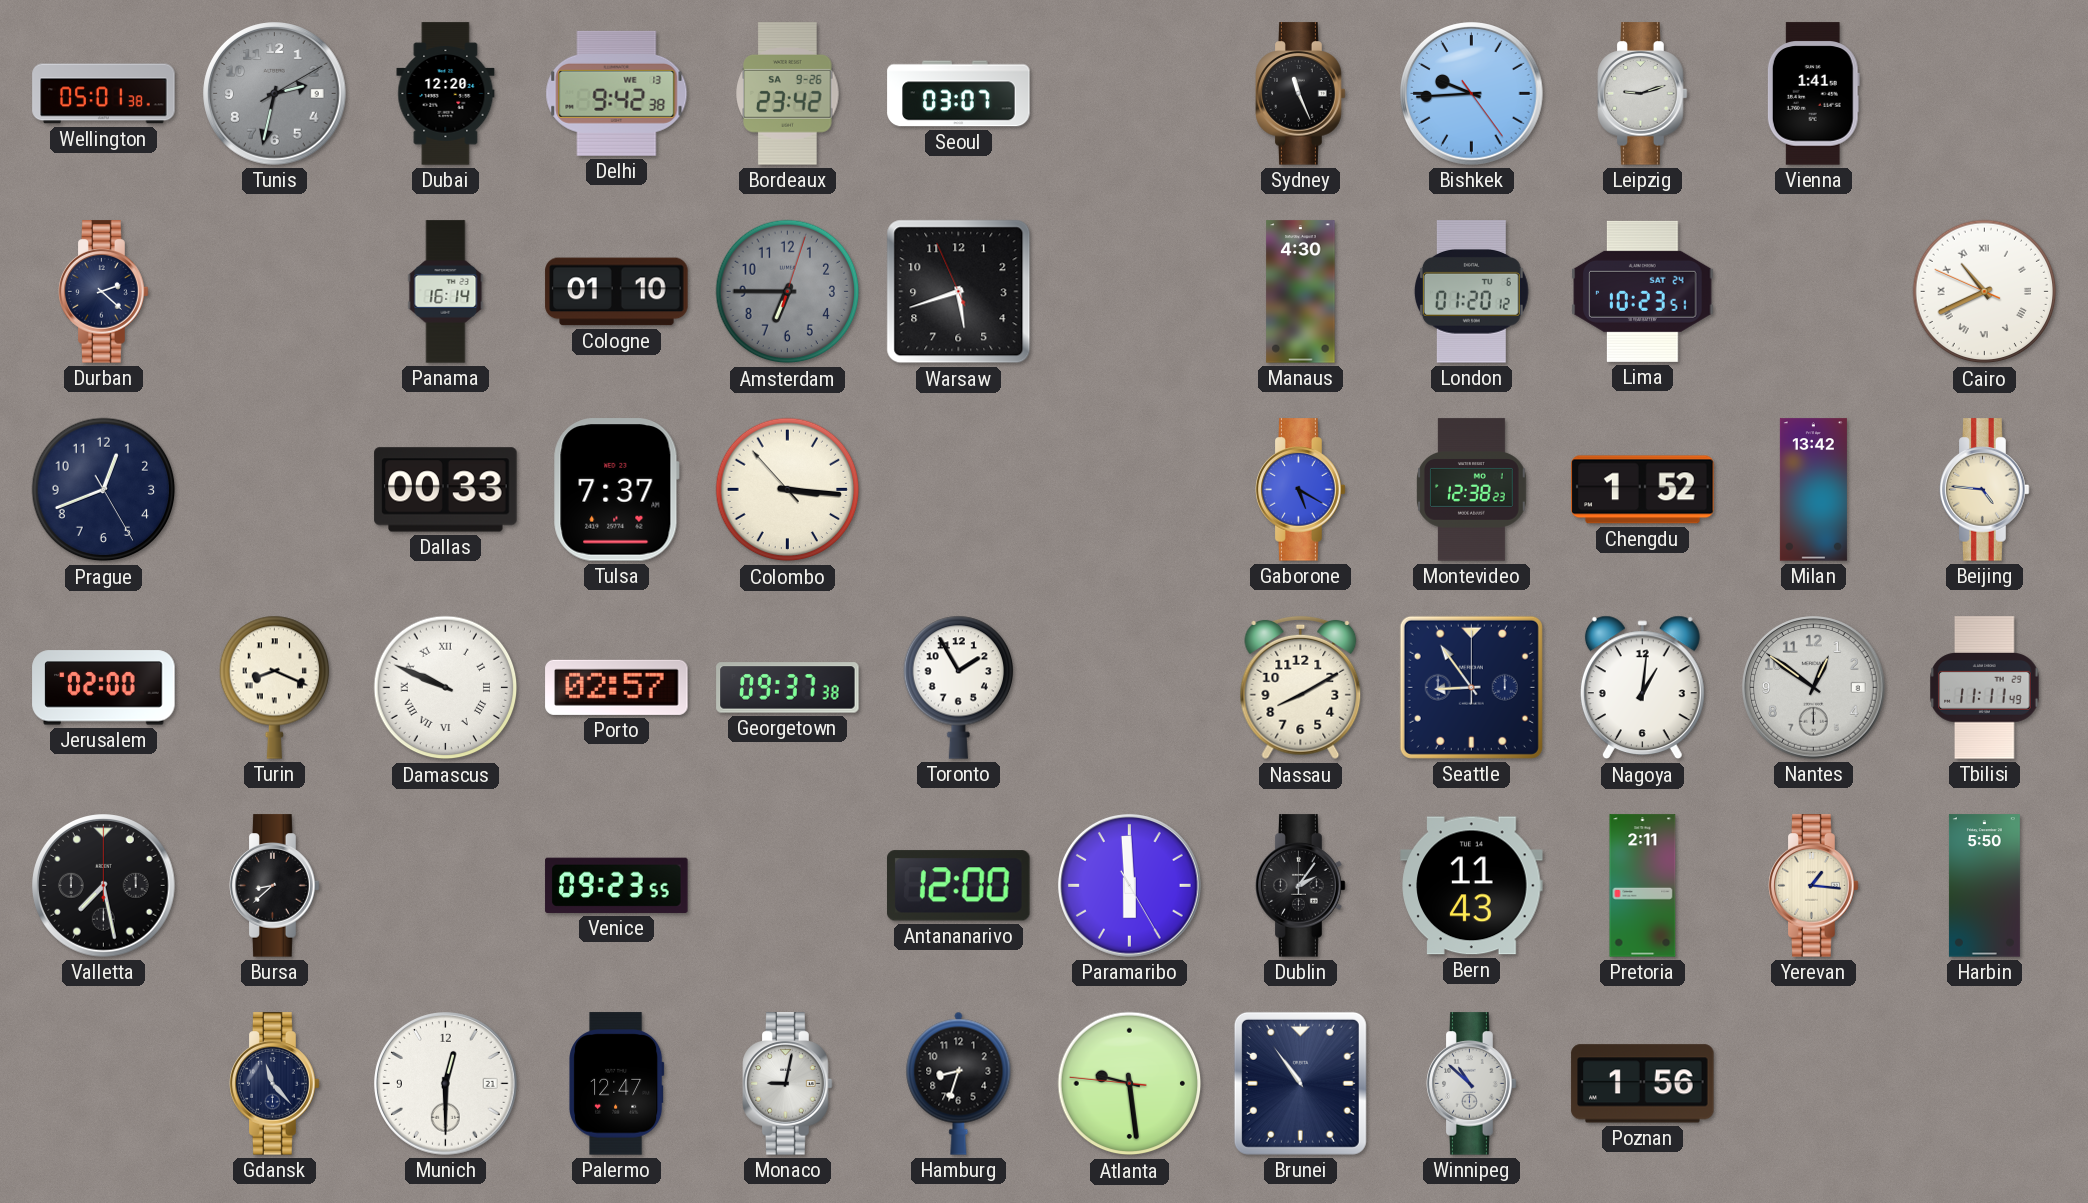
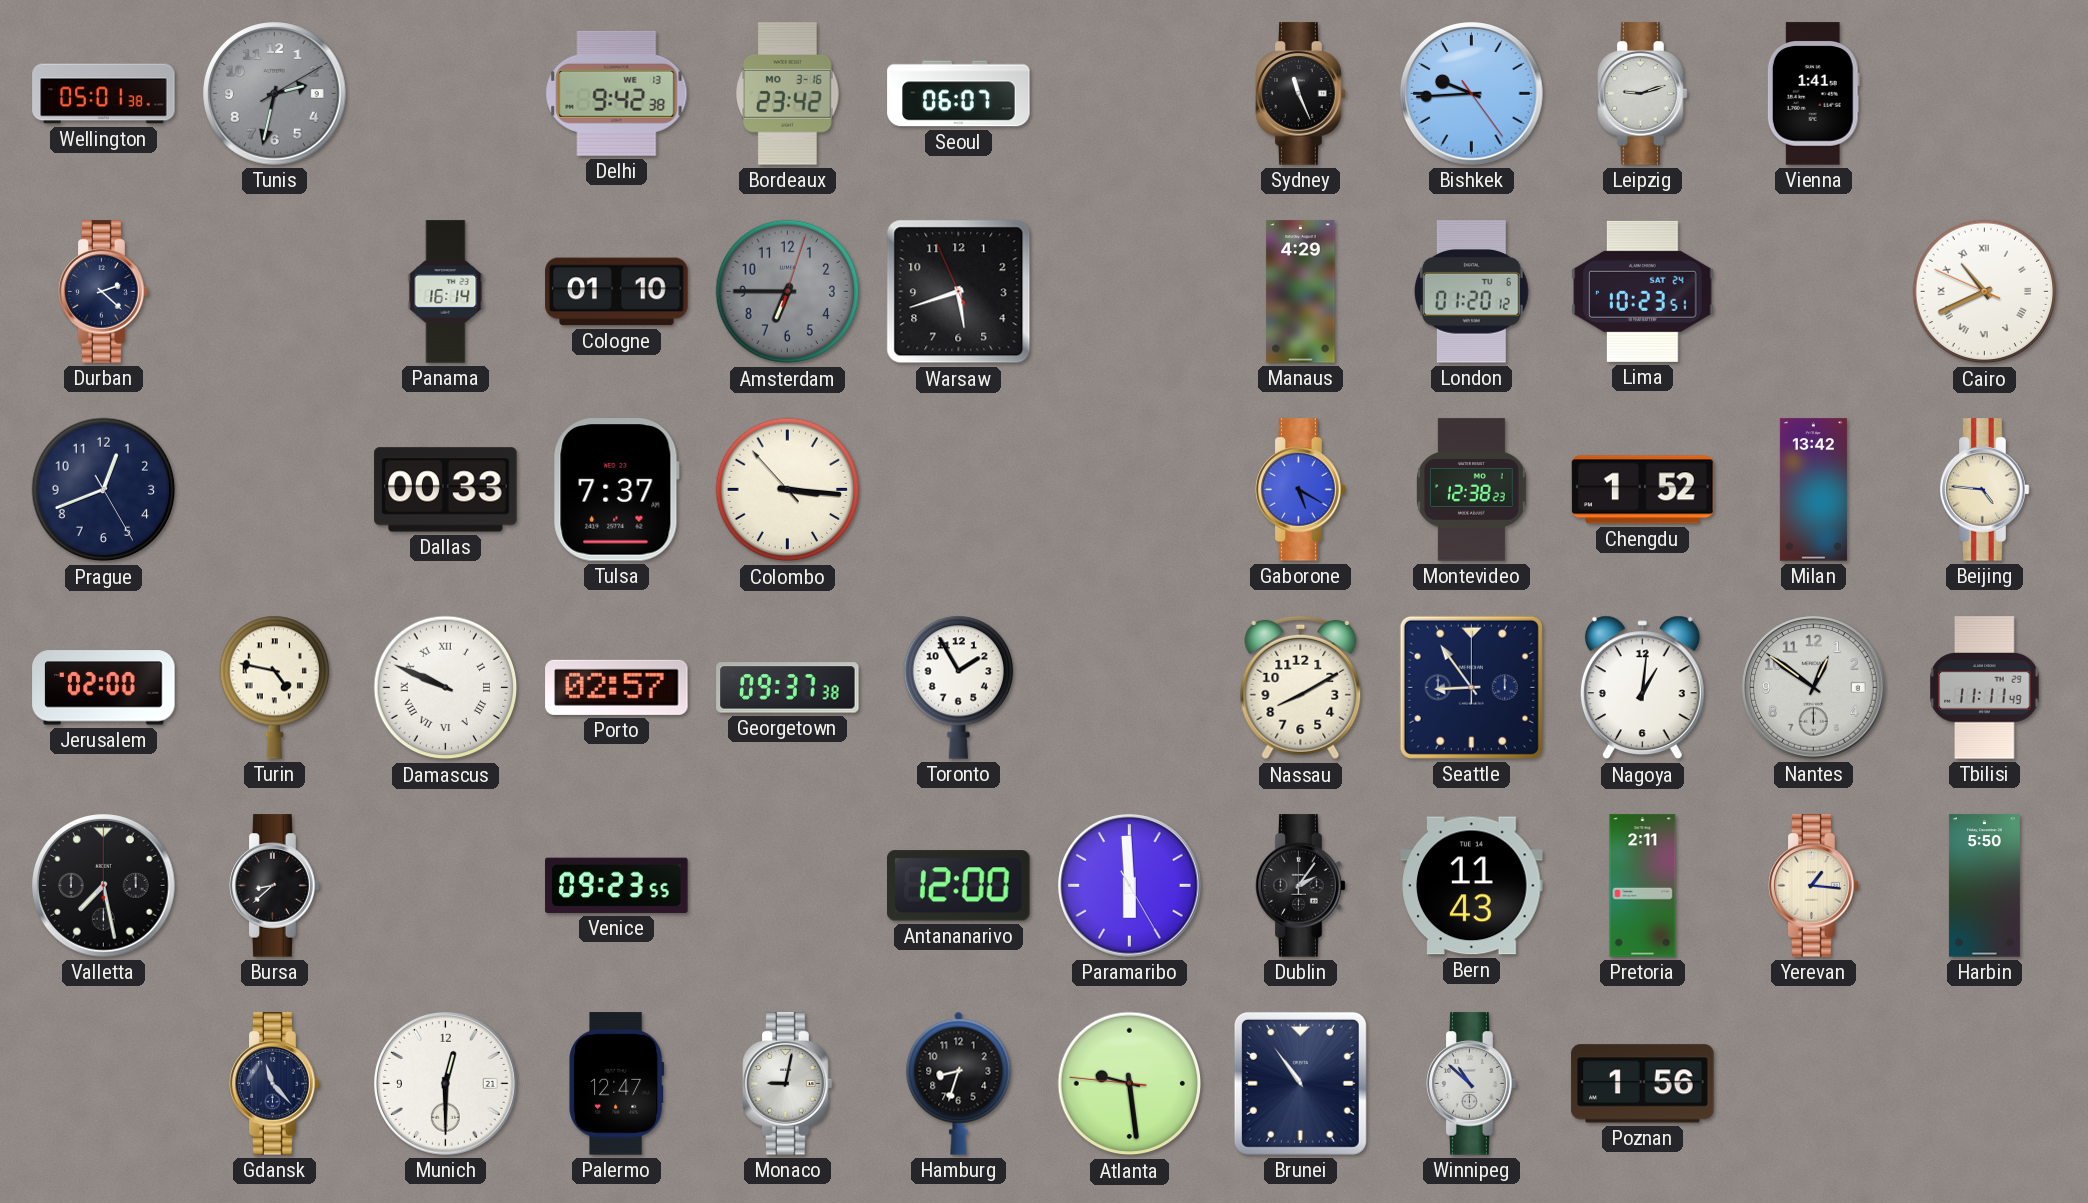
Dubai: 12:20 -> none
Bordeaux date: SA 9-26 -> MO 3-16
Seoul: 03:07 -> 06:07
Manaus: 4:30 -> 4:29
Turin: 8:19 -> 4:47
